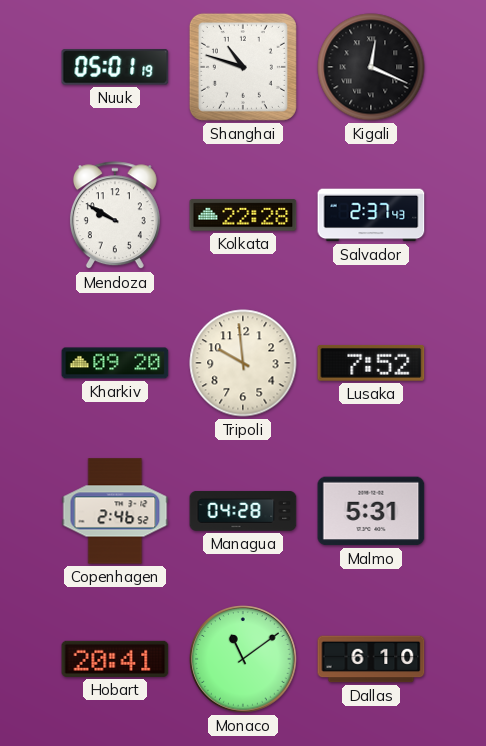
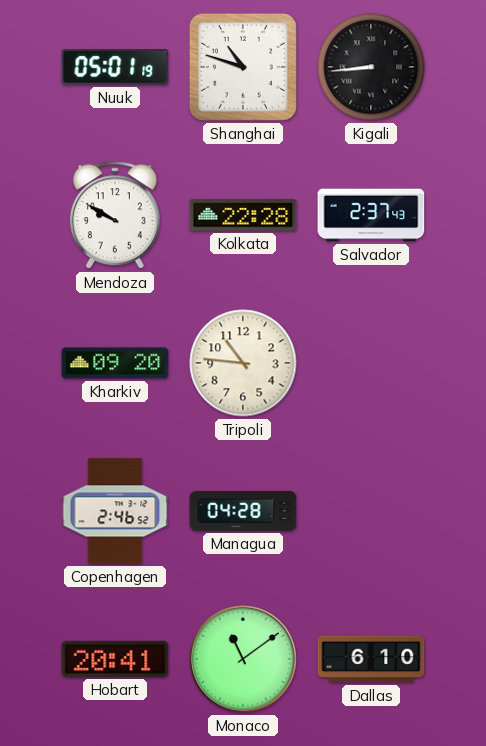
Kigali: 12:19 -> 8:44
Tripoli: 9:59 -> 10:46
Lusaka: 7:52 -> none
Malmo: 5:31 -> none
